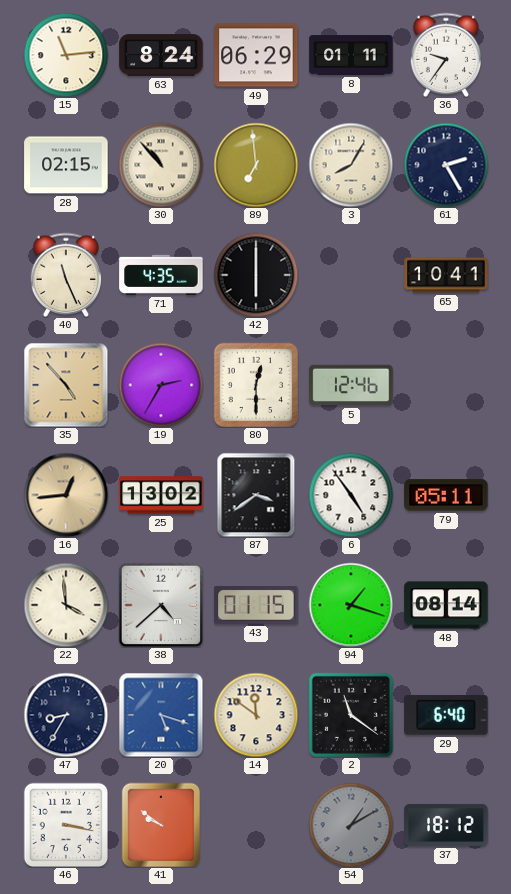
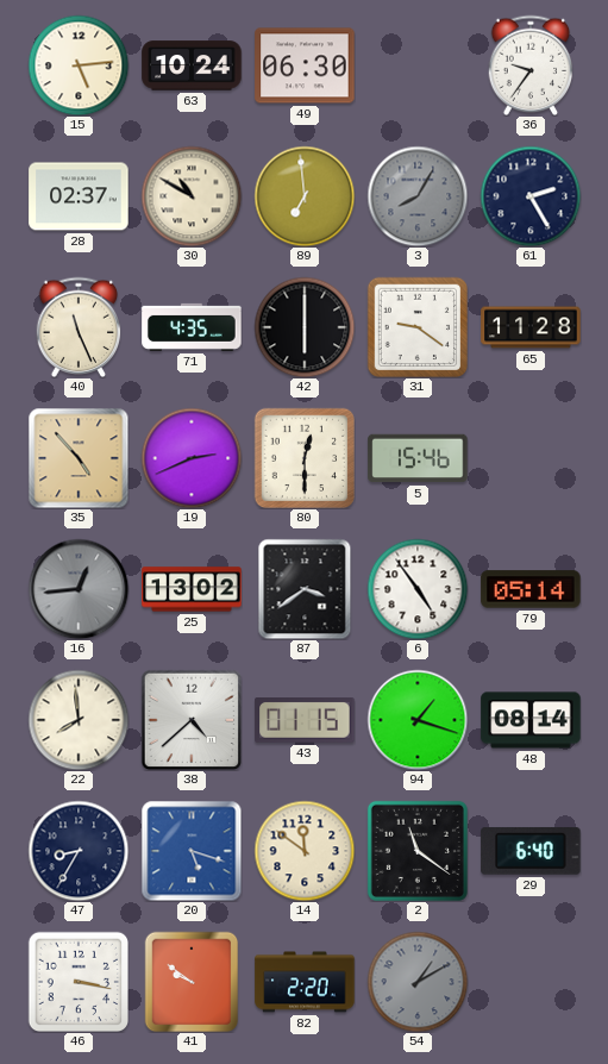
15: 11:14 -> 5:14
63: 8:24 -> 10:24
49: 06:29 -> 06:30
8: 01:11 -> none
28: 02:15 -> 02:37
30: 10:53 -> 10:50
3 dial: cream -> grey
31: none -> 9:21
65: 10:41 -> 11:28
19: 2:35 -> 2:41
5: 12:46 -> 15:46
16 dial: champagne -> grey
79: 05:11 -> 05:14
22: 3:59 -> 7:59
82: none -> 2:20
37: 18:12 -> none
